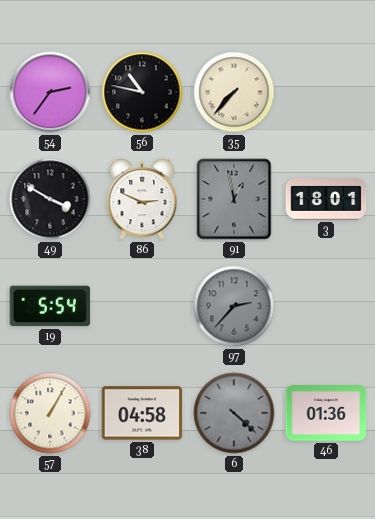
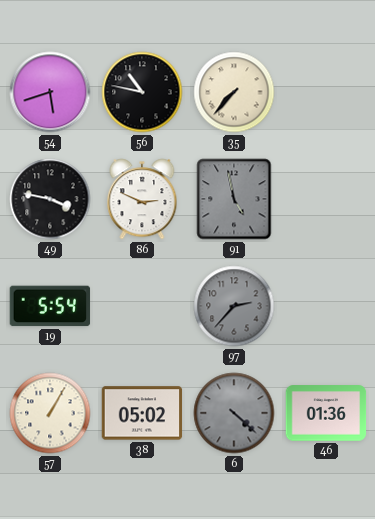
54: 2:36 -> 5:42
49: 3:50 -> 3:47
91: 12:58 -> 4:58
3: 18:01 -> none
38: 04:58 -> 05:02
